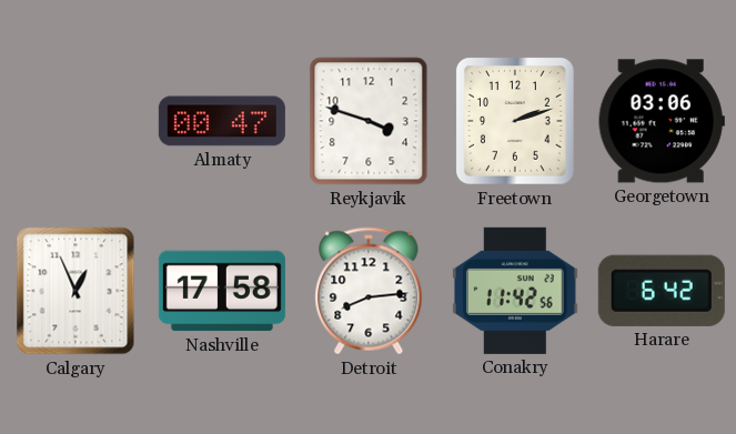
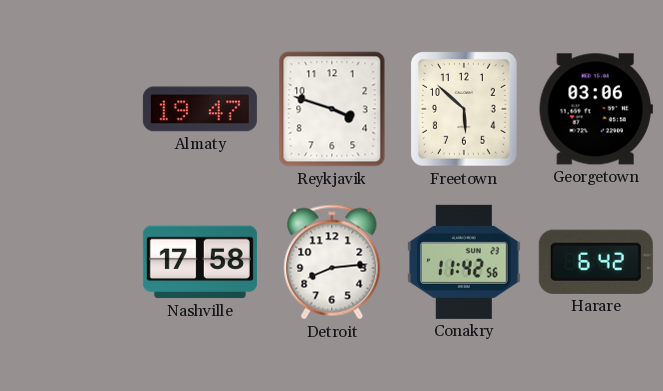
Almaty: 00:47 -> 19:47
Freetown: 2:12 -> 5:52
Calgary: 12:56 -> none
